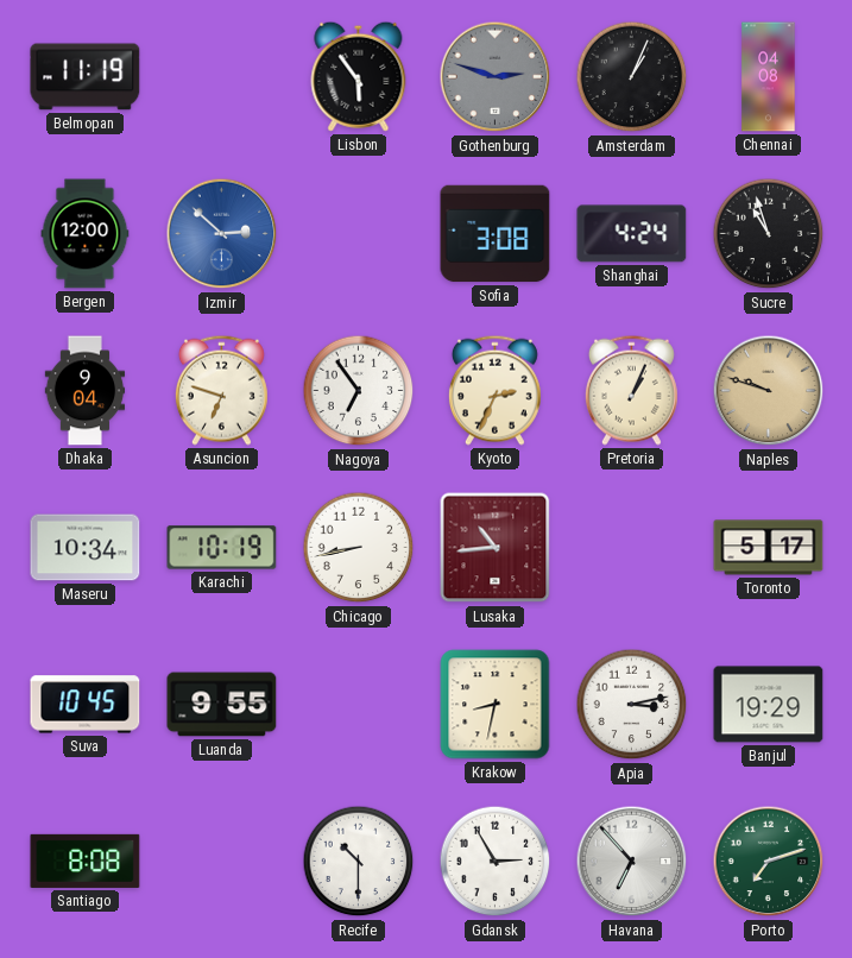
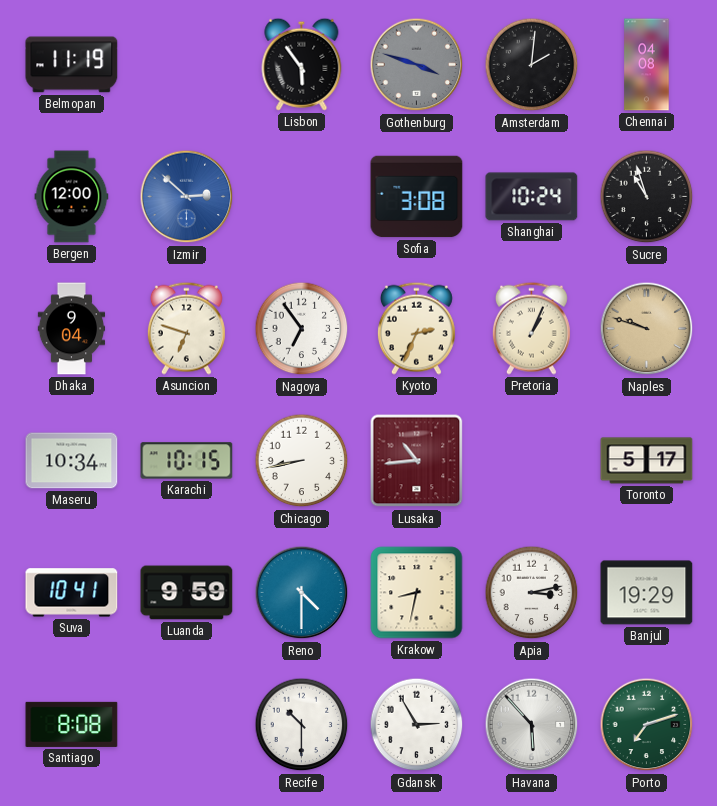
Gothenburg: 2:48 -> 3:48
Amsterdam: 1:04 -> 2:01
Shanghai: 4:24 -> 10:24
Karachi: 10:19 -> 10:15
Suva: 10:45 -> 10:41
Luanda: 9:55 -> 9:59
Reno: none -> 4:30
Havana: 6:53 -> 5:53
